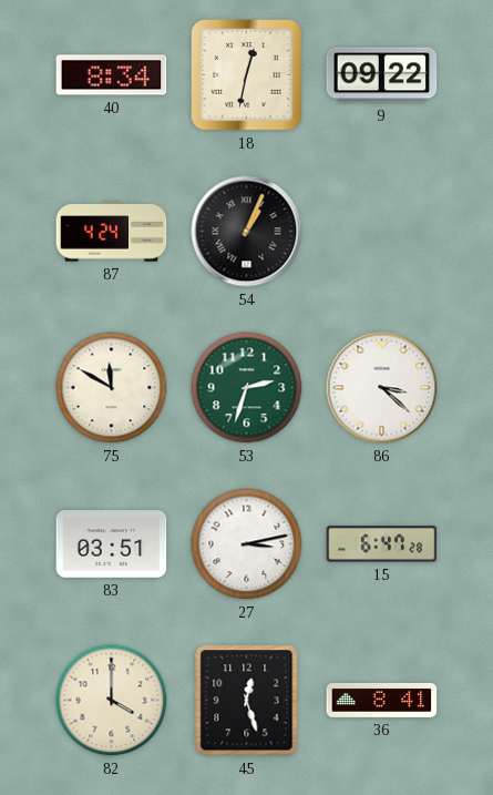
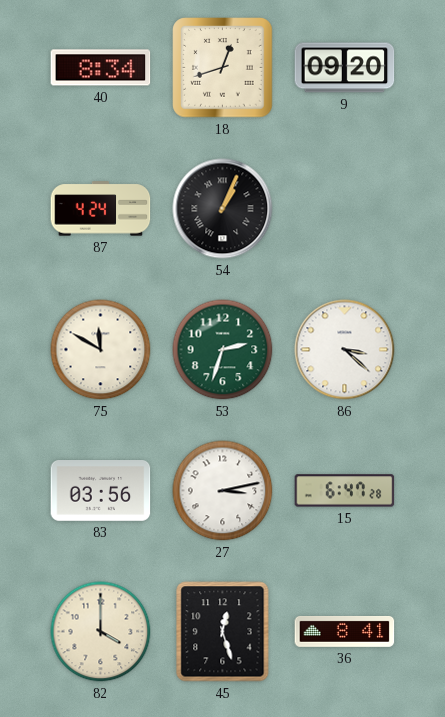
18: 12:32 -> 12:42
9: 09:22 -> 09:20
83: 03:51 -> 03:56
